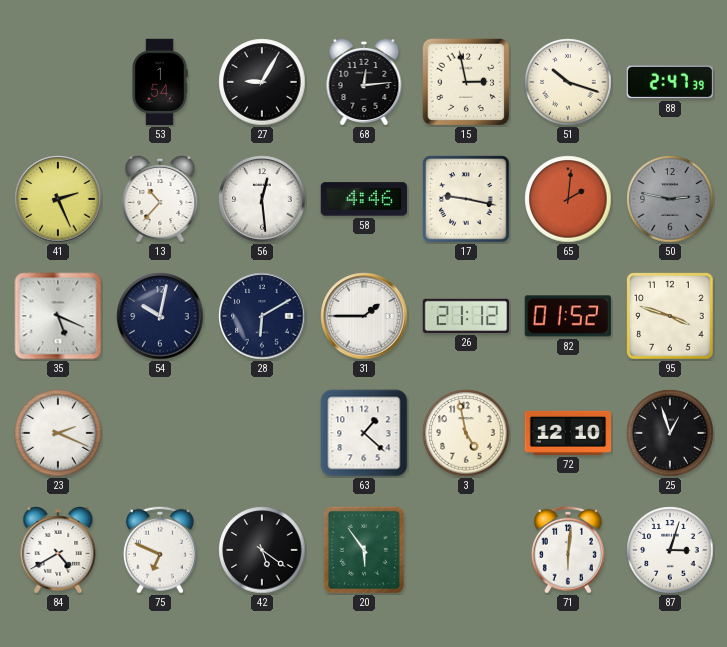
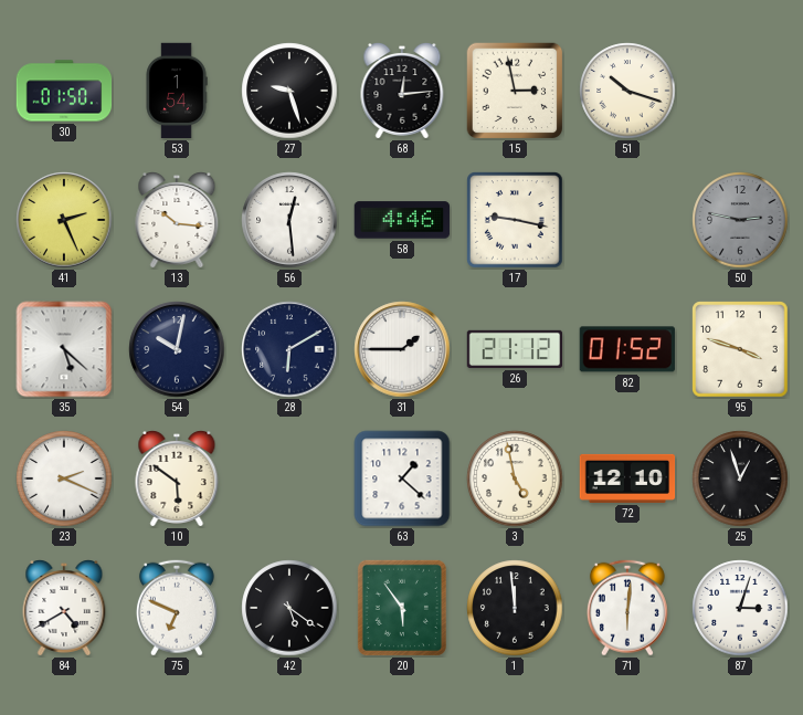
30: none -> 01:50
27: 9:05 -> 9:27
88: 2:47 -> none
13: 10:37 -> 10:16
65: 2:01 -> none
35: 5:19 -> 5:22
10: none -> 5:51
1: none -> 11:59
